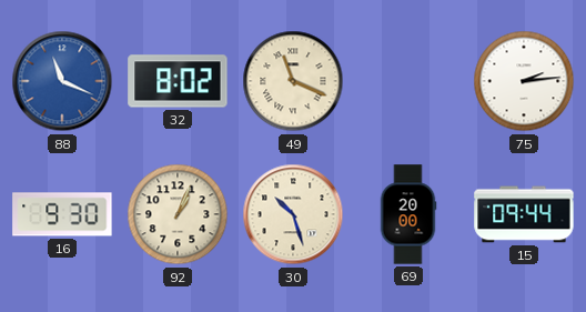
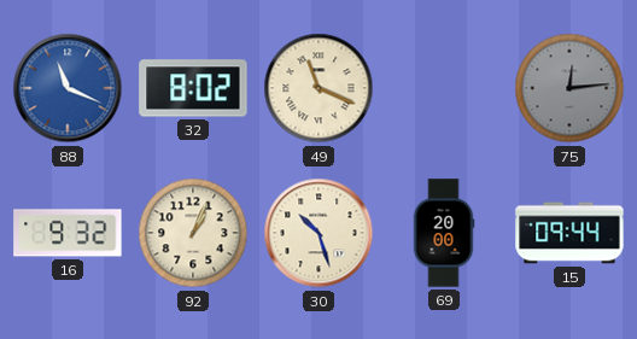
75: 2:14 -> 12:14
75 dial: white -> grey
16: 9:30 -> 9:32
